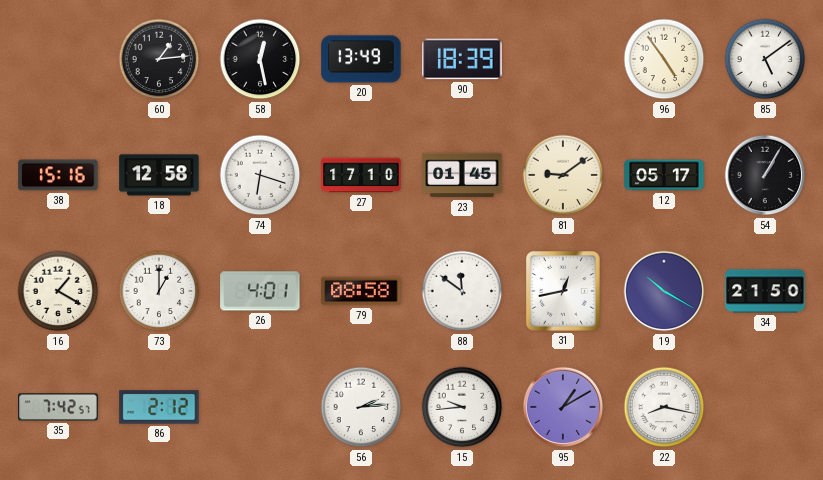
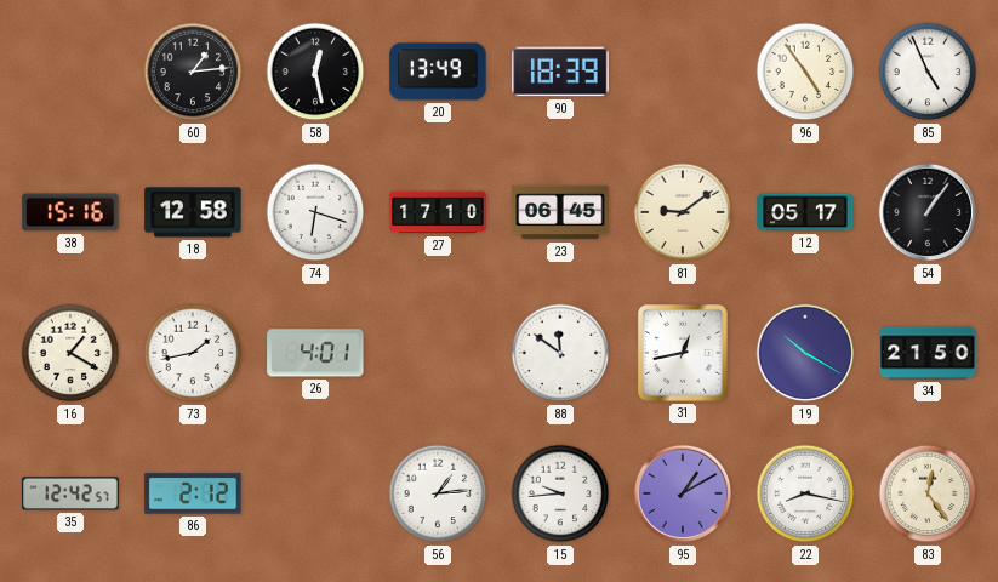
85: 5:09 -> 4:56
23: 01:45 -> 06:45
54: 1:05 -> 1:06
73: 1:00 -> 1:43
79: 08:58 -> none
35: 7:42 -> 12:42
56: 2:14 -> 1:14
83: none -> 12:24
